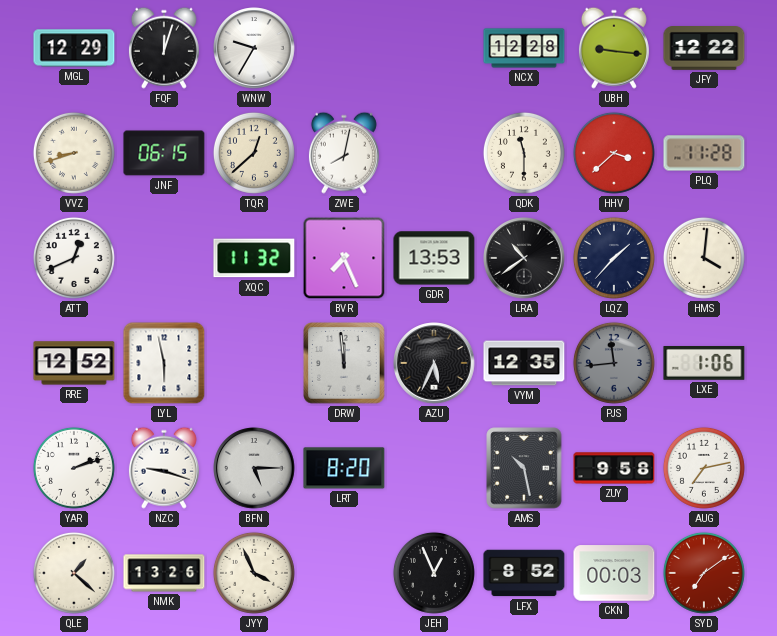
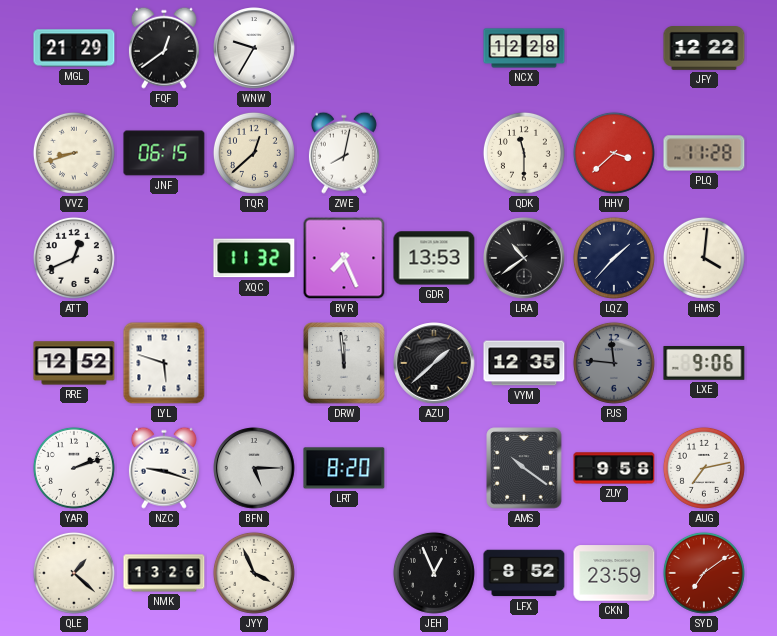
MGL: 12:29 -> 21:29
FQF: 12:03 -> 12:39
UBH: 9:16 -> none
LYL: 5:58 -> 5:48
AZU: 5:34 -> 1:38
PJS: 11:44 -> 11:46
LXE: 1:06 -> 9:06
AMS: 10:28 -> 10:21
CKN: 00:03 -> 23:59
